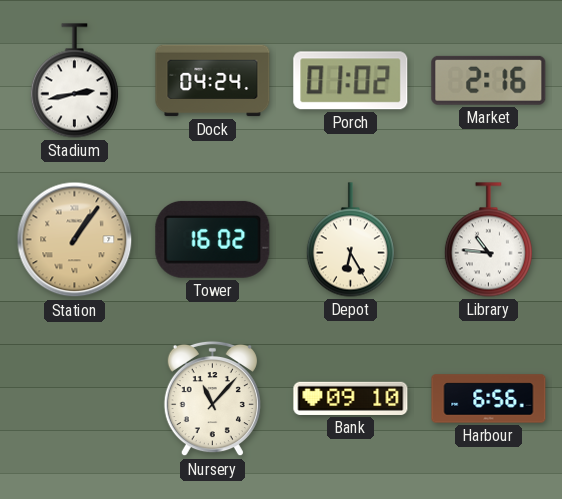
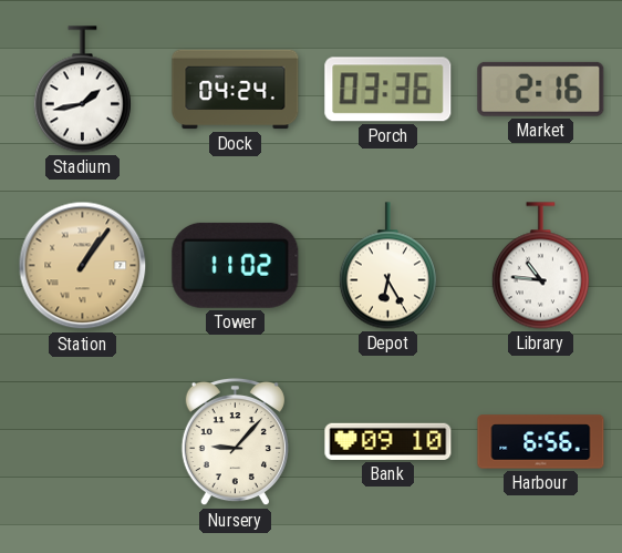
Stadium: 2:43 -> 1:43
Porch: 01:02 -> 03:36
Tower: 16:02 -> 11:02
Nursery: 11:07 -> 9:07
